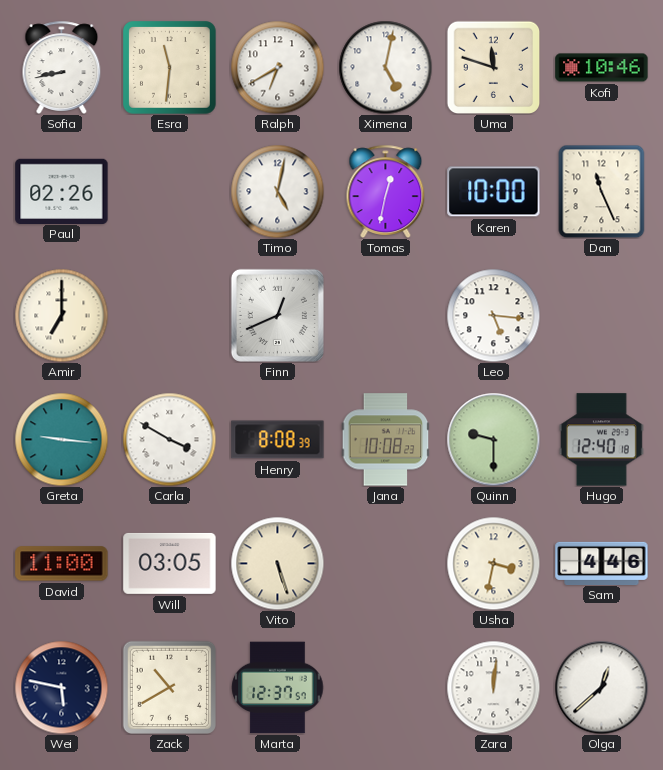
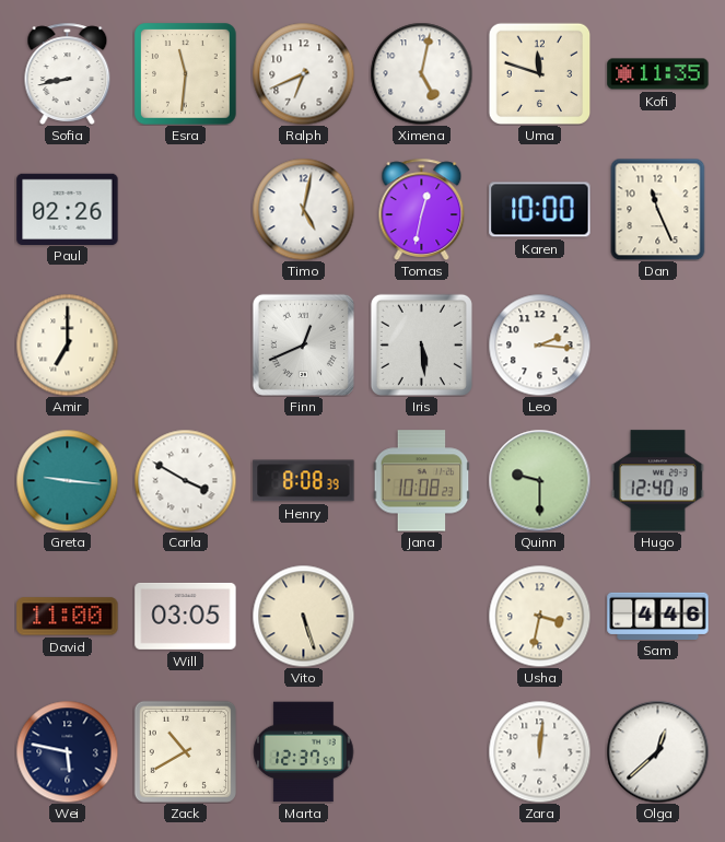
Ralph: 6:40 -> 6:41
Kofi: 10:46 -> 11:35
Iris: none -> 5:29
Leo: 5:16 -> 2:16
